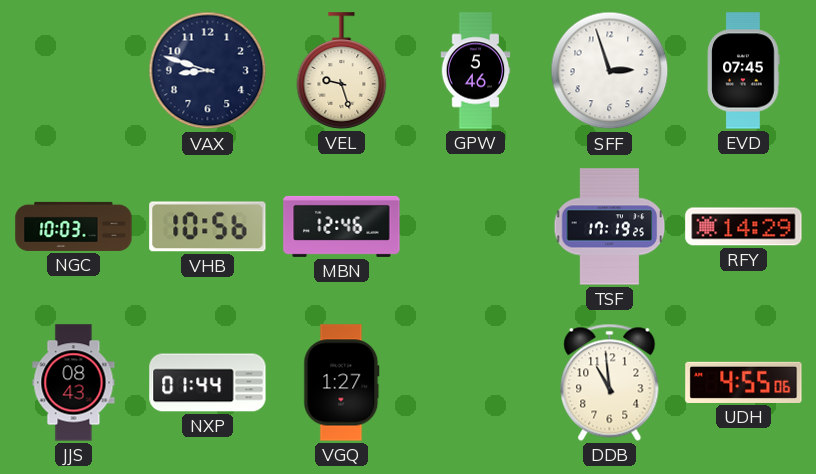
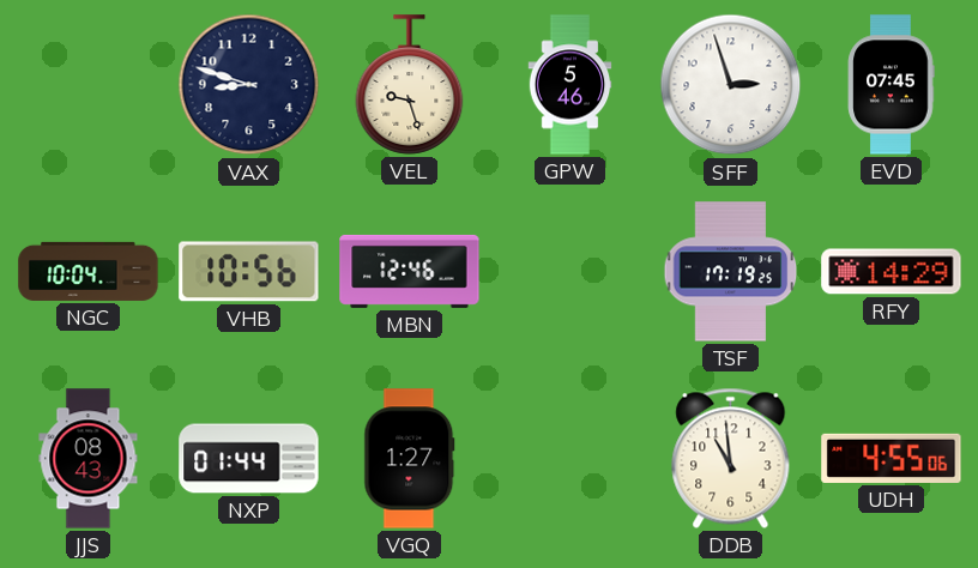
NGC: 10:03 -> 10:04
